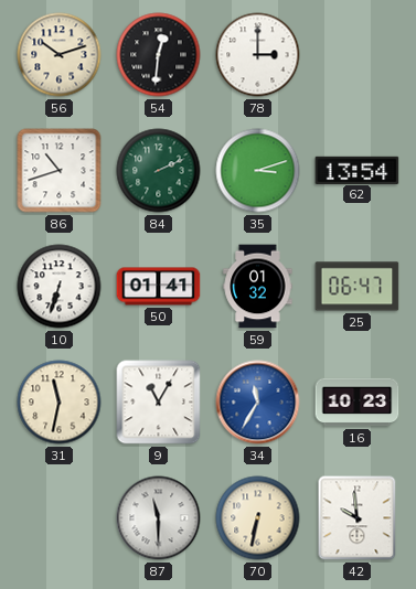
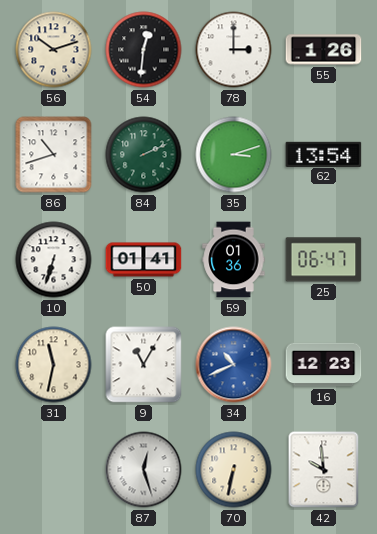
55: none -> 1:26
59: 01:32 -> 01:36
34: 11:35 -> 10:41
16: 10:23 -> 12:23
87: 11:30 -> 12:27
